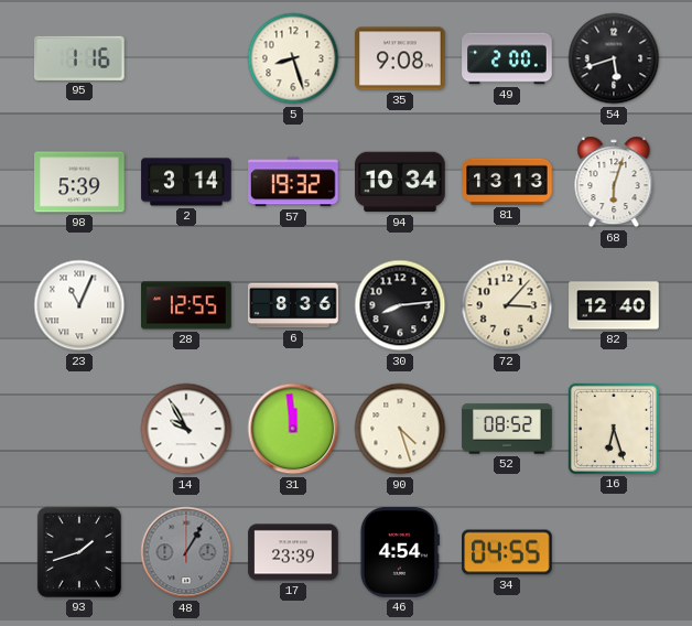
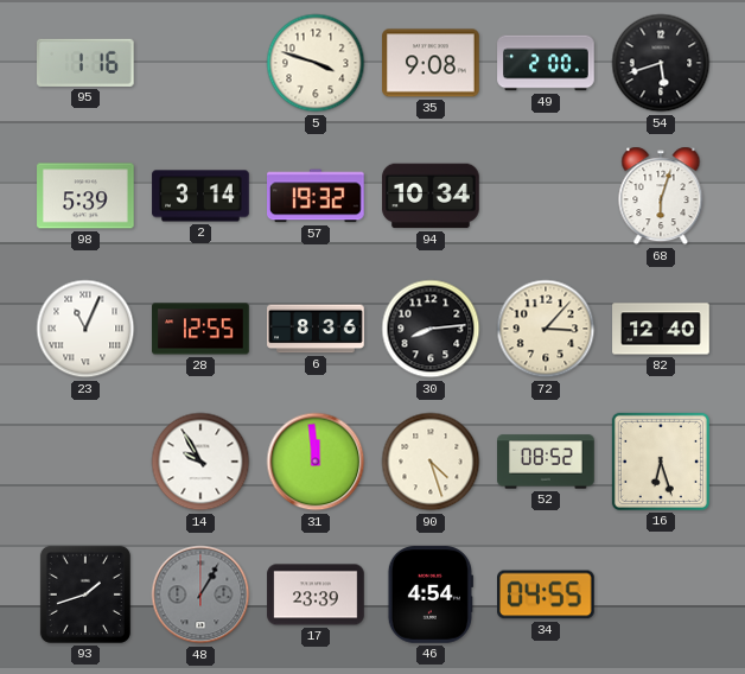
5: 8:27 -> 3:48
81: 13:13 -> none
